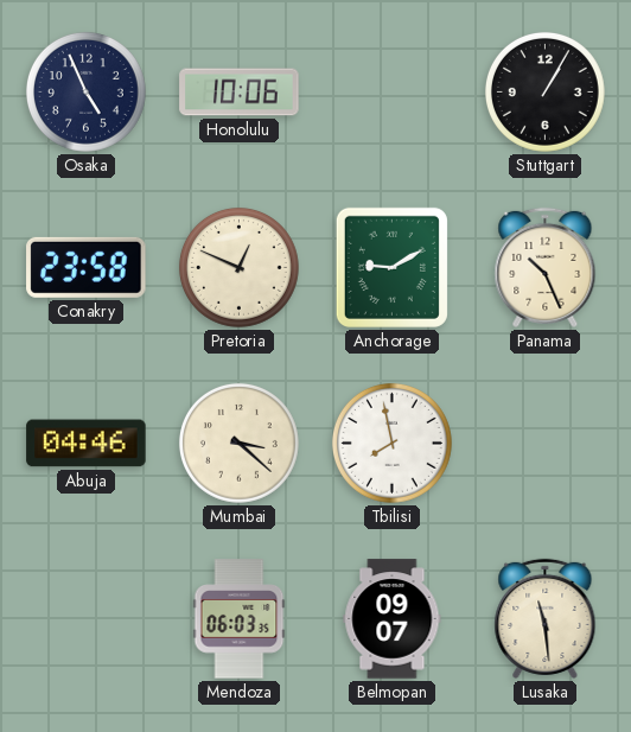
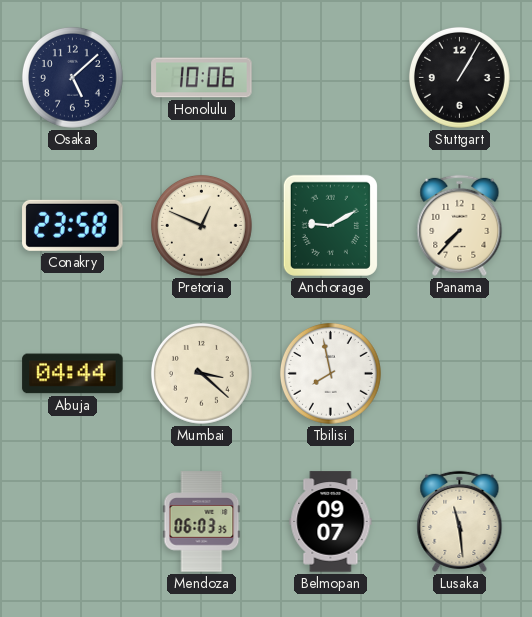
Osaka: 4:56 -> 5:08
Panama: 10:26 -> 7:37
Abuja: 04:46 -> 04:44
